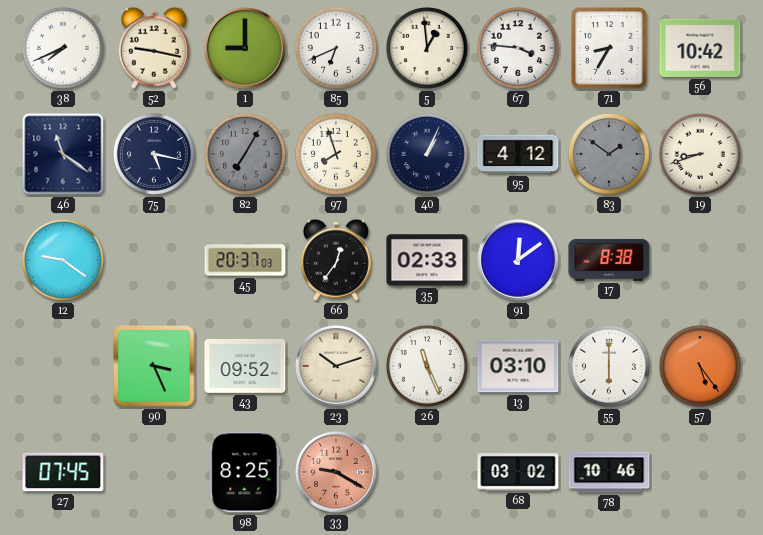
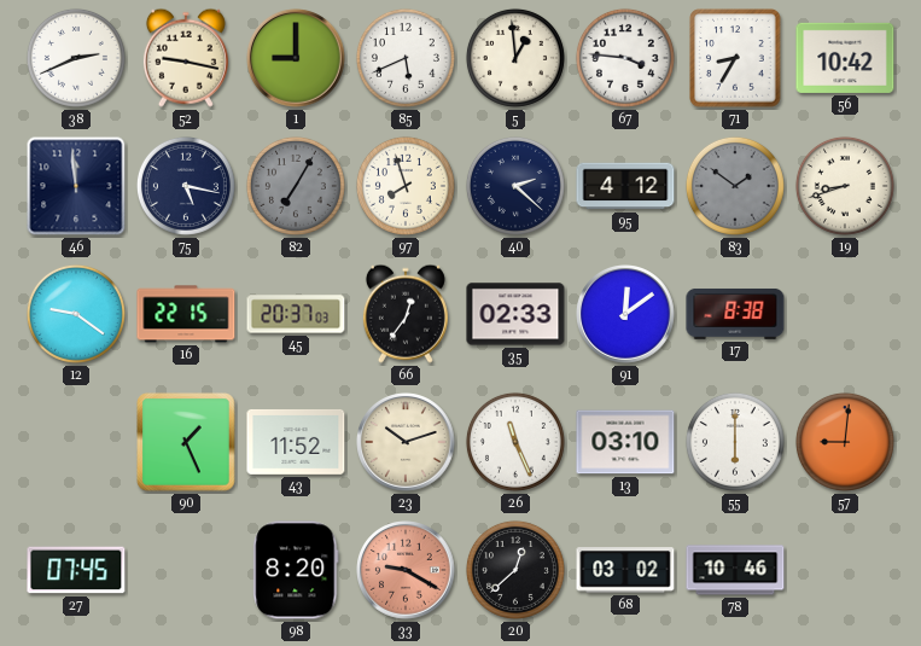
38: 7:41 -> 2:41
85: 6:41 -> 5:41
46: 11:21 -> 11:59
40: 1:04 -> 2:22
16: none -> 22:15
90: 3:26 -> 1:26
43: 09:52 -> 11:52
57: 5:24 -> 9:01
98: 8:25 -> 8:20
20: none -> 12:38
